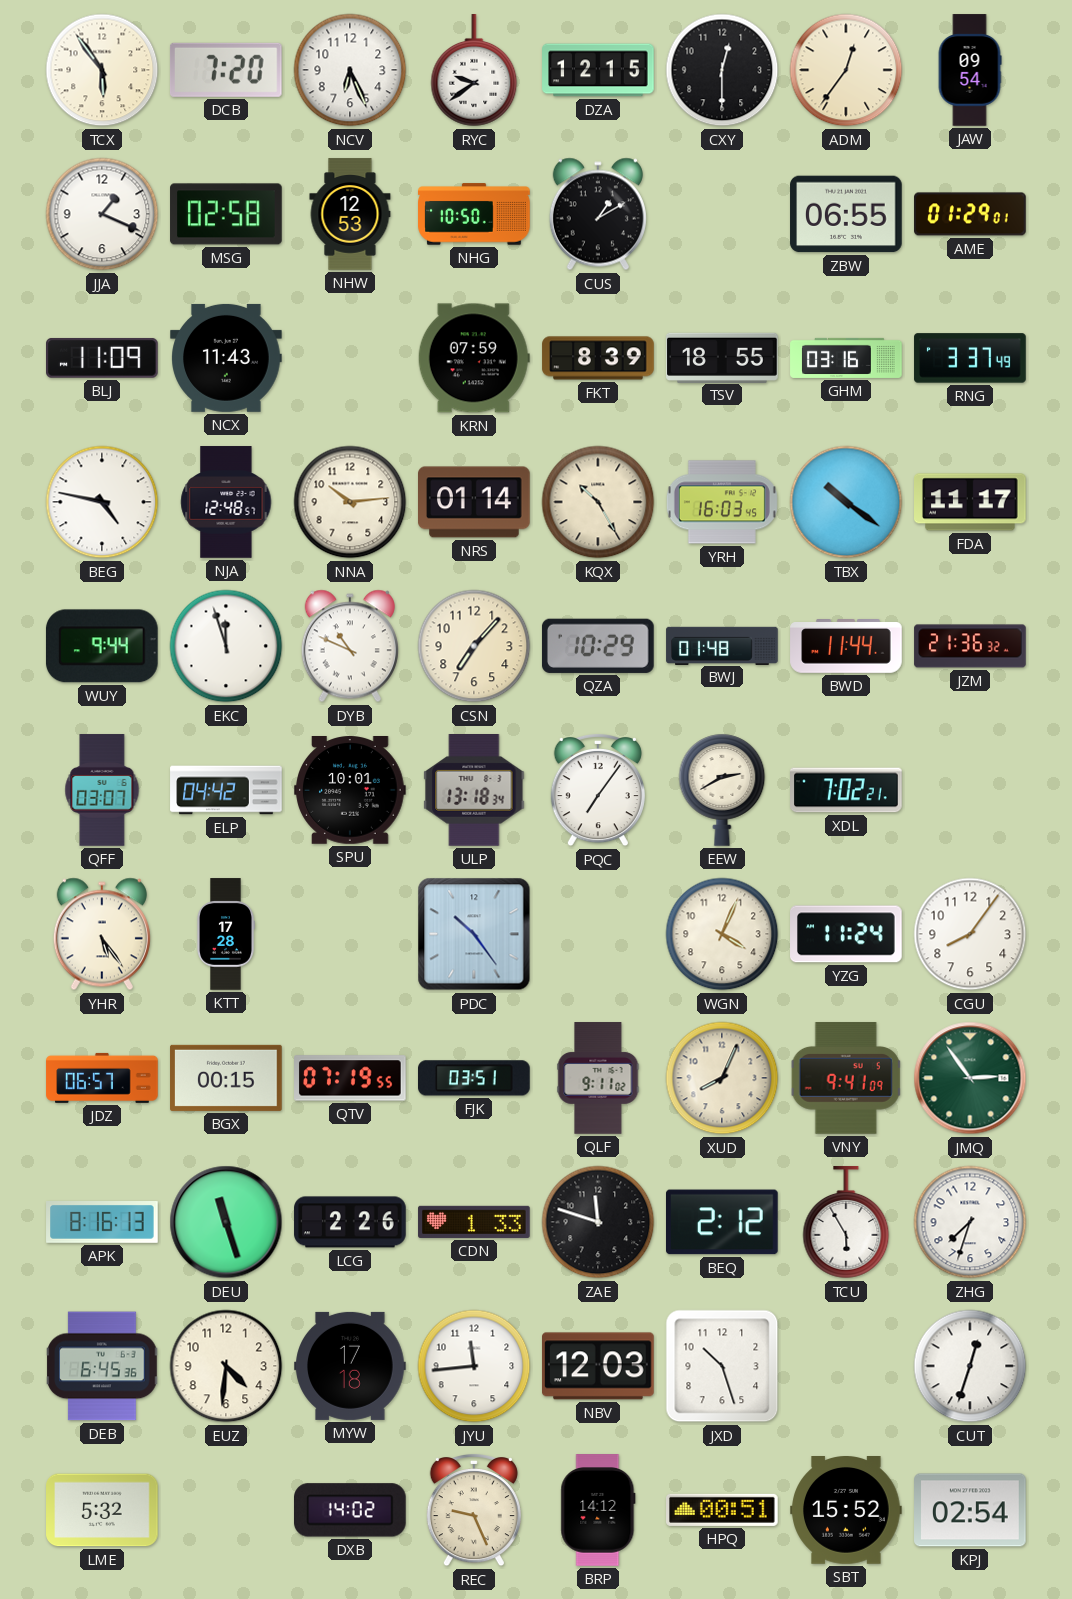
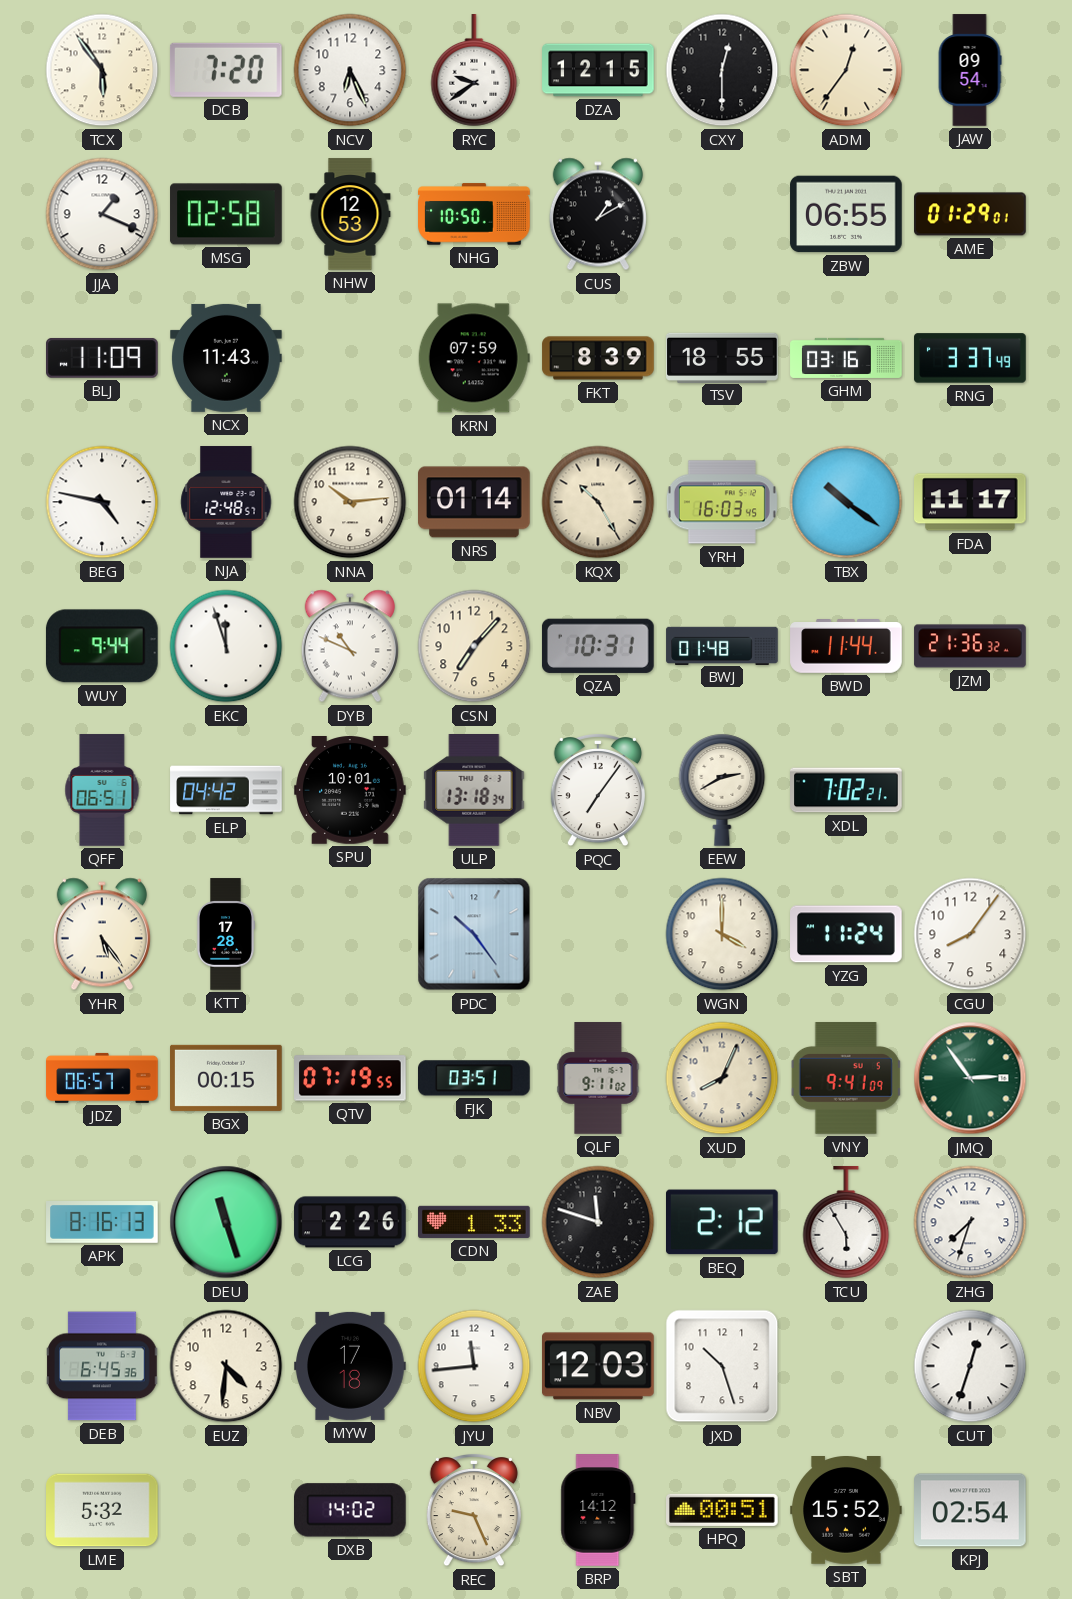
QZA: 10:29 -> 10:31
QFF: 03:07 -> 06:51
WGN: 4:04 -> 4:00
